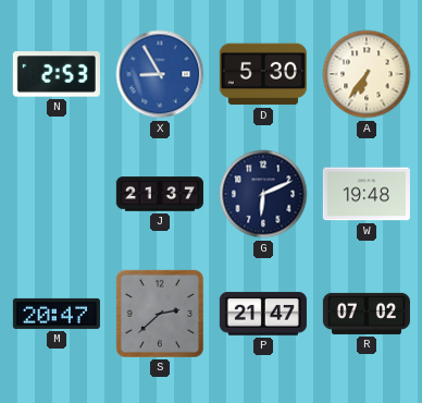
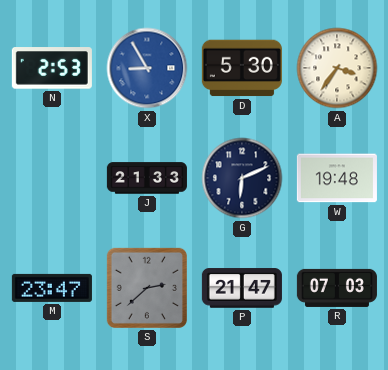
A: 6:36 -> 3:36
J: 21:37 -> 21:33
M: 20:47 -> 23:47
R: 07:02 -> 07:03
